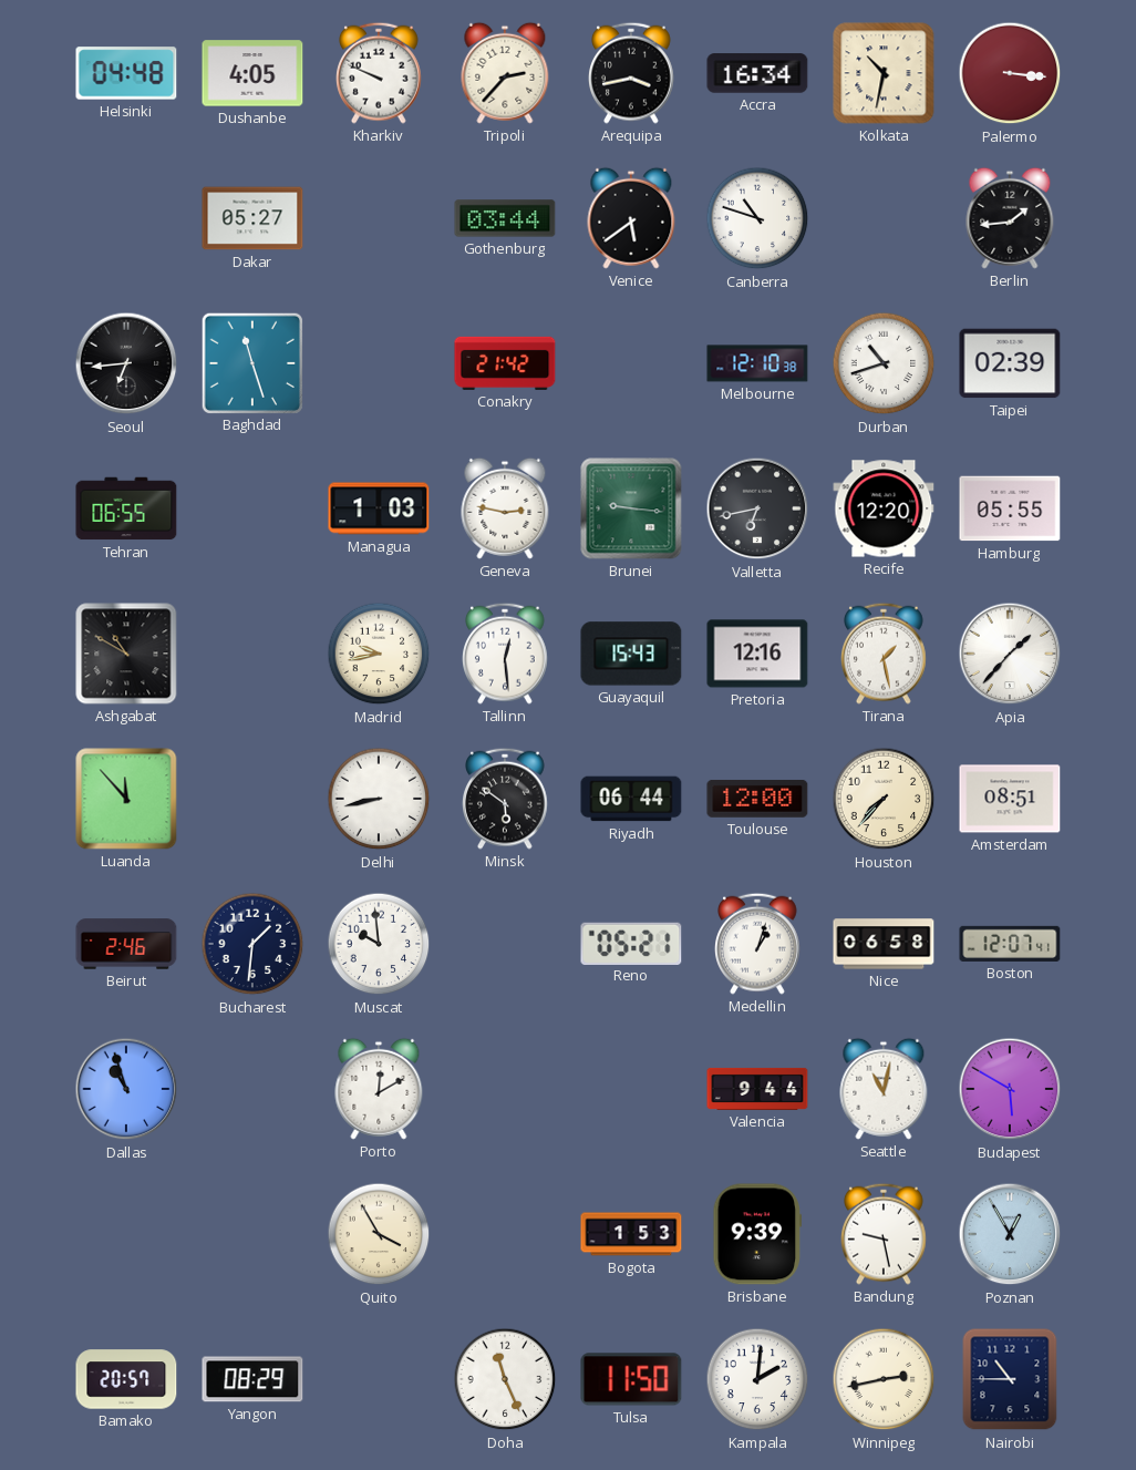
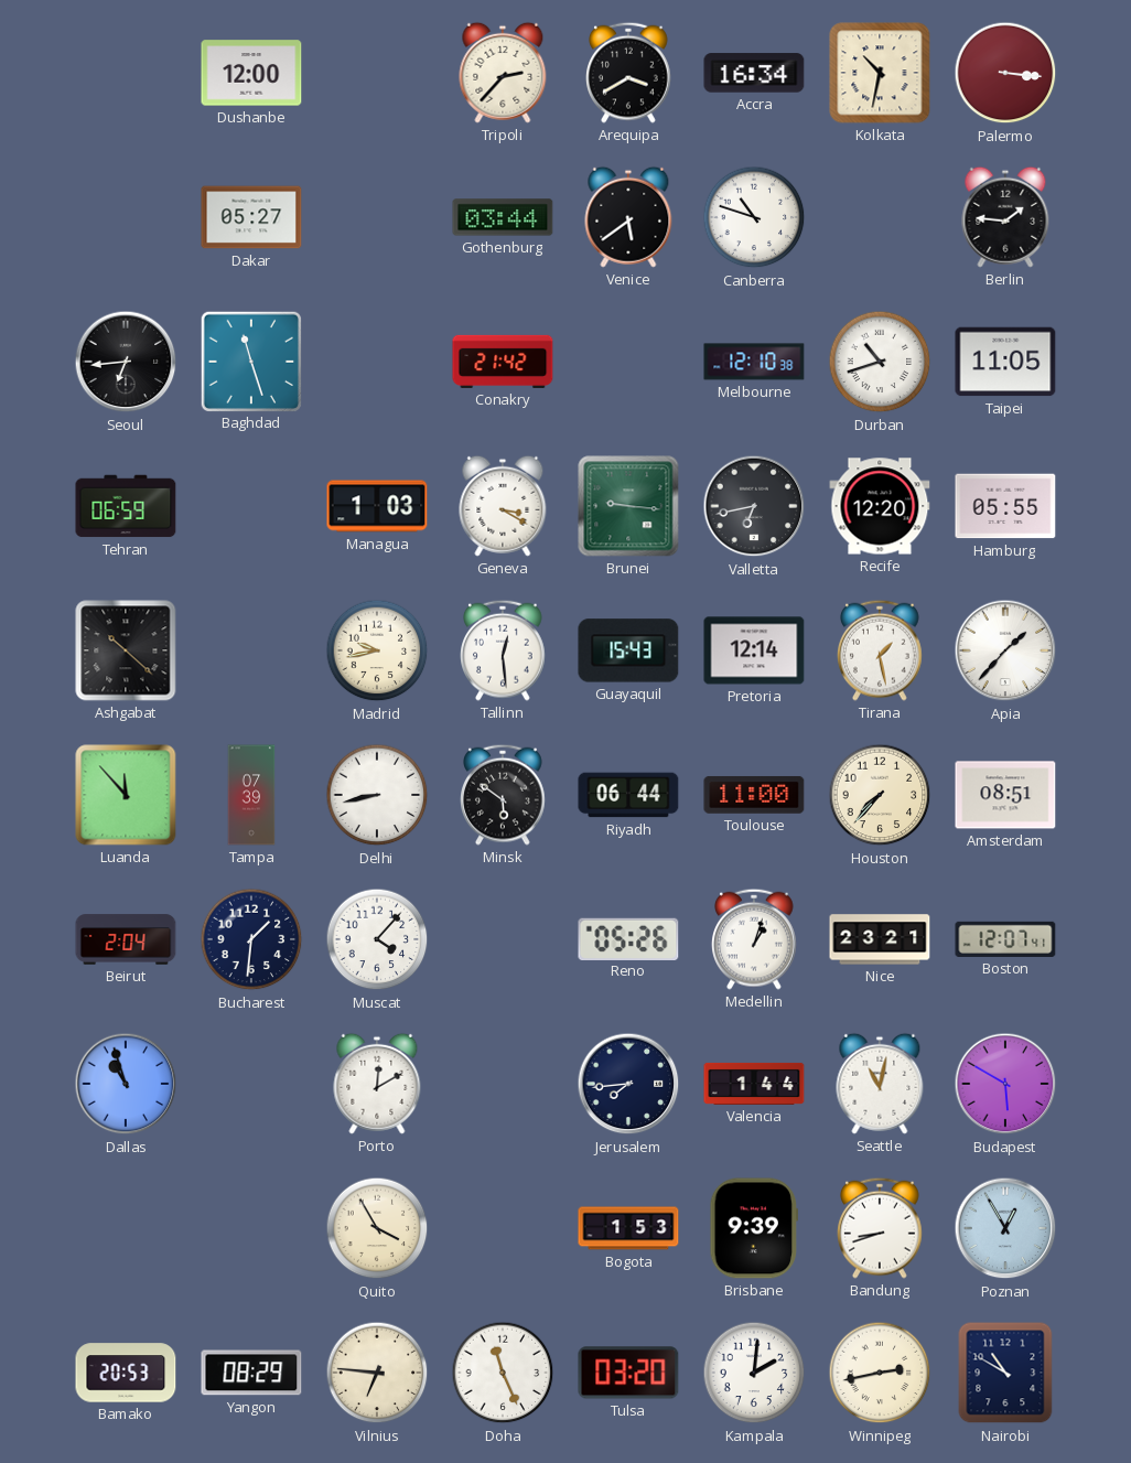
Helsinki: 04:48 -> none
Dushanbe: 4:05 -> 12:00
Kharkiv: 9:49 -> none
Arequipa: 3:43 -> 3:40
Berlin: 1:44 -> 1:46
Taipei: 02:39 -> 11:05
Tehran: 06:55 -> 06:59
Geneva: 2:47 -> 3:20
Ashgabat: 10:50 -> 10:22
Pretoria: 12:16 -> 12:14
Tampa: none -> 07:39
Toulouse: 12:00 -> 11:00
Beirut: 2:46 -> 2:04
Muscat: 9:59 -> 4:07
Reno: 05:21 -> 05:26
Nice: 06:58 -> 23:21
Jerusalem: none -> 7:44
Valencia: 9:44 -> 1:44
Bandung: 9:28 -> 8:42
Bamako: 20:57 -> 20:53
Vilnius: none -> 6:46
Tulsa: 11:50 -> 03:20
Nairobi: 10:45 -> 10:50
